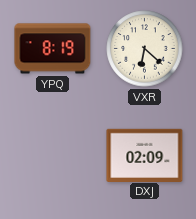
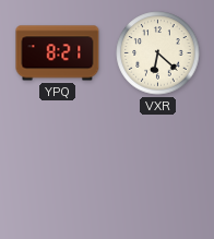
YPQ: 8:19 -> 8:21
DXJ: 02:09 -> none
